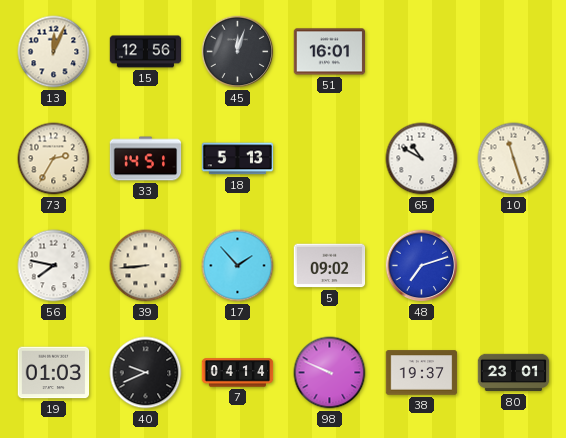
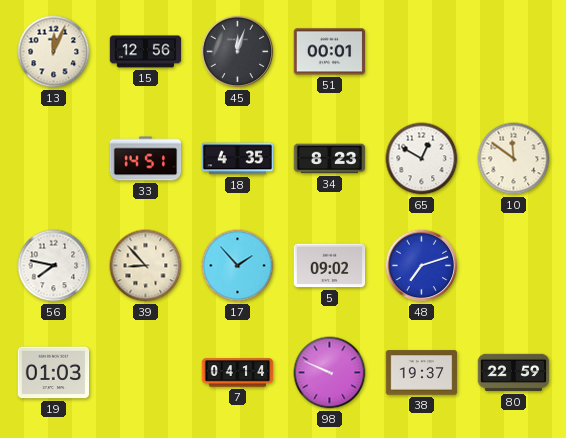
51: 16:01 -> 00:01
73: 2:35 -> none
18: 5:13 -> 4:35
34: none -> 8:23
65: 10:50 -> 12:50
10: 11:27 -> 11:51
39: 8:44 -> 8:53
40: 9:41 -> none
80: 23:01 -> 22:59
